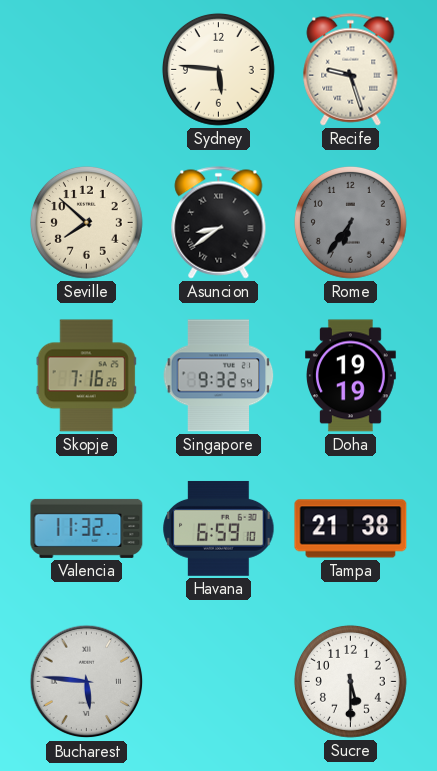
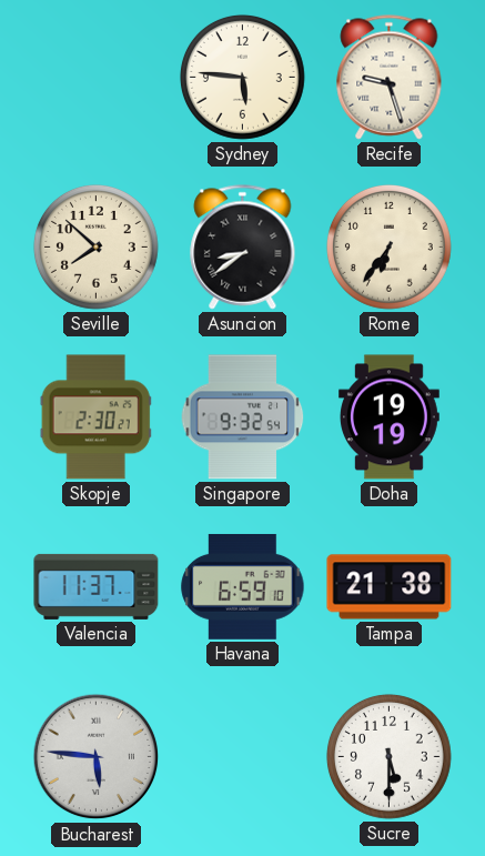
Rome dial: grey -> cream
Skopje: 7:16 -> 2:30
Valencia: 11:32 -> 11:37
